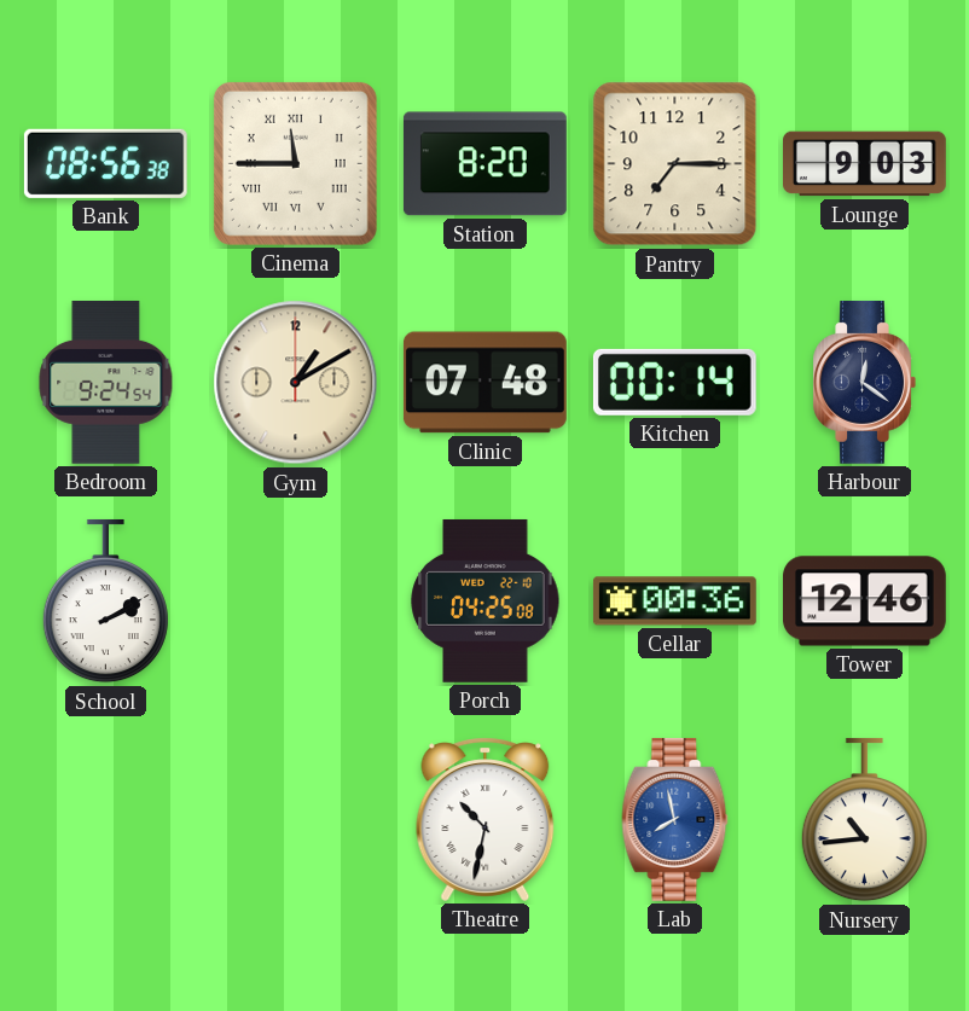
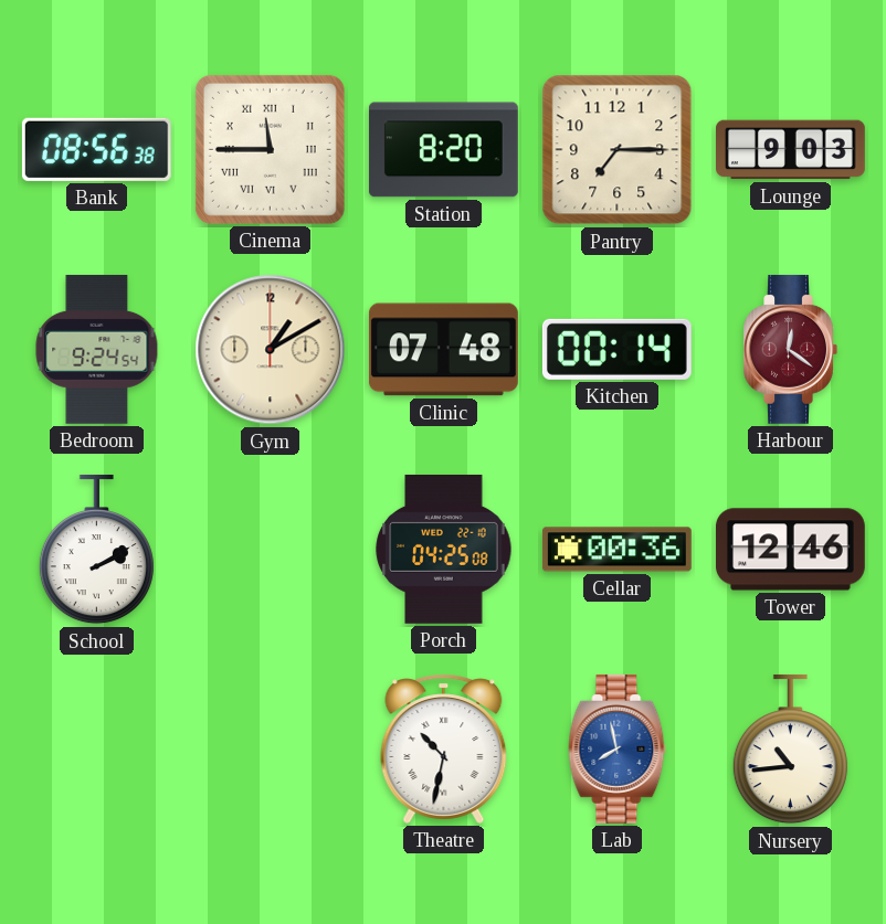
Harbour dial: navy -> burgundy
